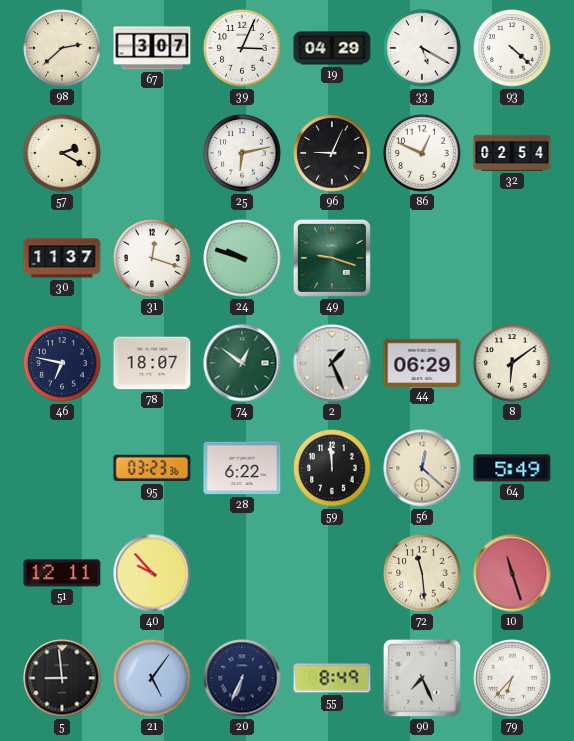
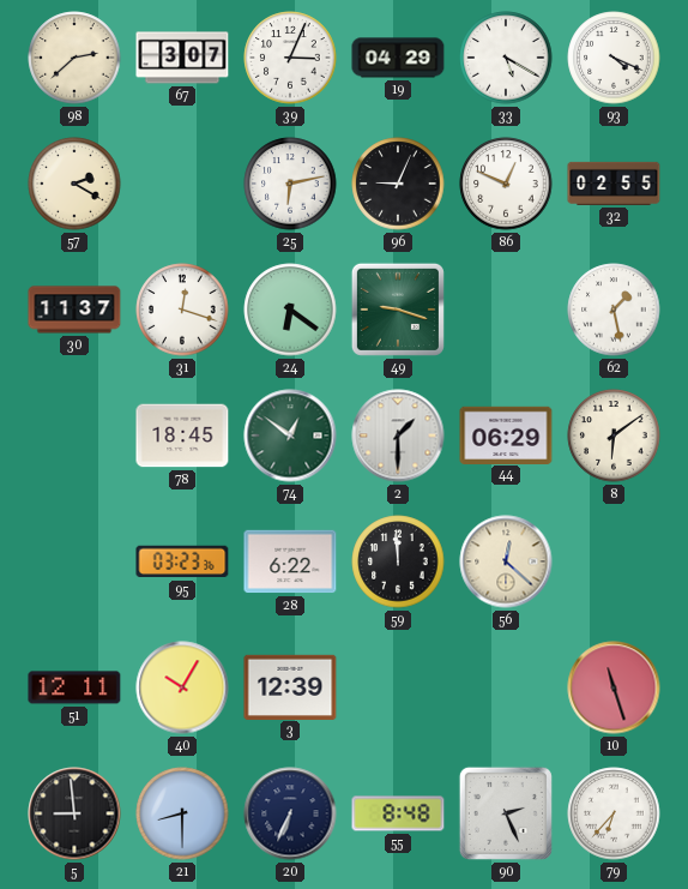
93: 4:22 -> 4:19
32: 02:54 -> 02:55
24: 9:48 -> 6:21
62: none -> 1:28
46: 6:47 -> none
78: 18:07 -> 18:45
2: 1:26 -> 1:30
64: 5:49 -> none
40: 9:53 -> 10:05
3: none -> 12:39
72: 11:29 -> none
21: 5:06 -> 8:30
55: 8:49 -> 8:48
90: 7:26 -> 2:26
